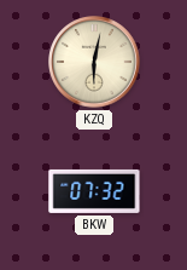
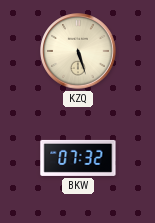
KZQ: 6:02 -> 5:27
